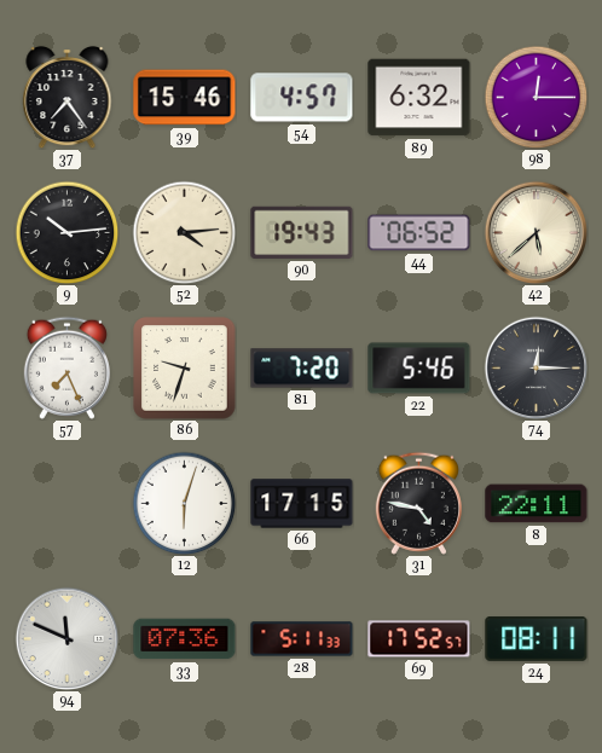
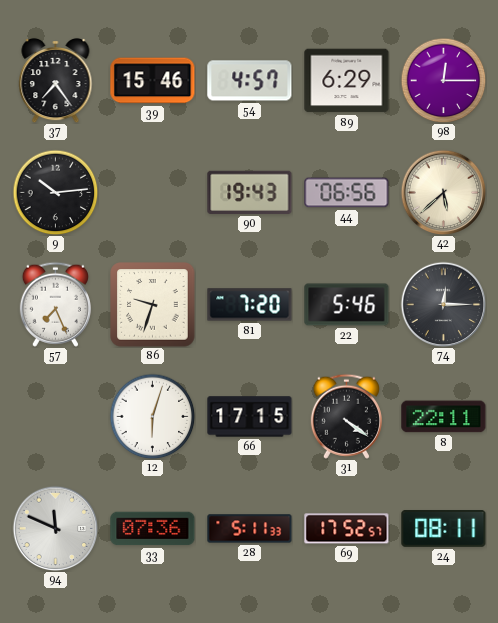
89: 6:32 -> 6:29
52: 4:14 -> none
44: 06:52 -> 06:56
31: 4:47 -> 4:21
